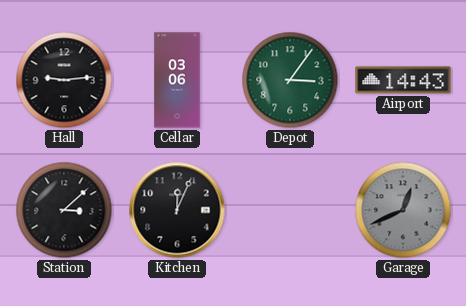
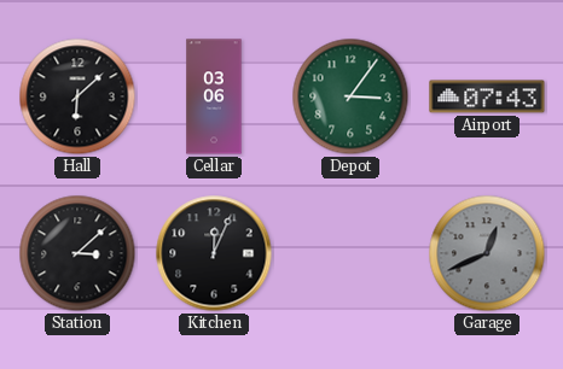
Hall: 9:14 -> 6:08
Airport: 14:43 -> 07:43
